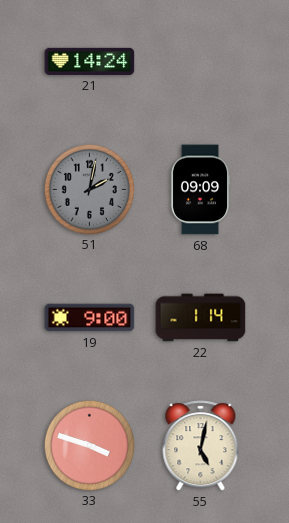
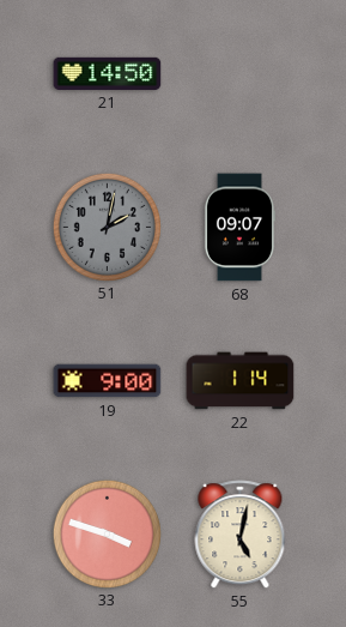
21: 14:24 -> 14:50
68: 09:09 -> 09:07
